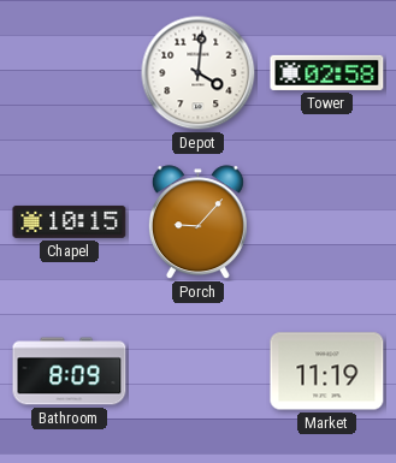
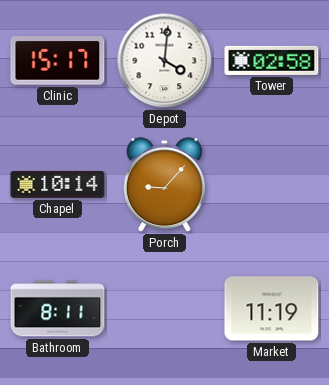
Clinic: none -> 15:17
Chapel: 10:15 -> 10:14
Bathroom: 8:09 -> 8:11
